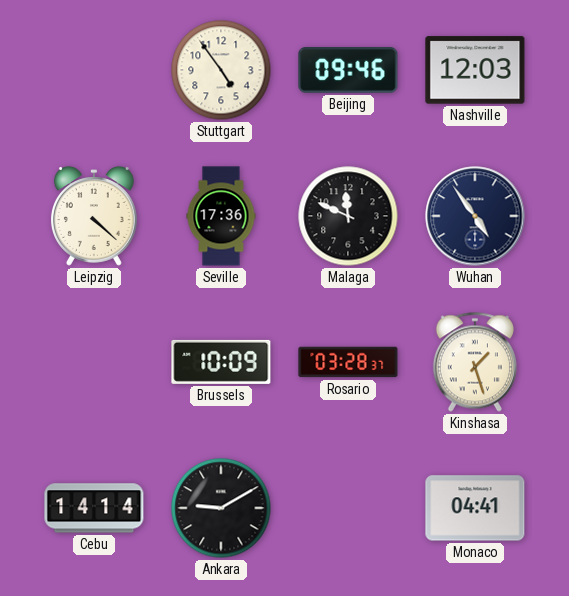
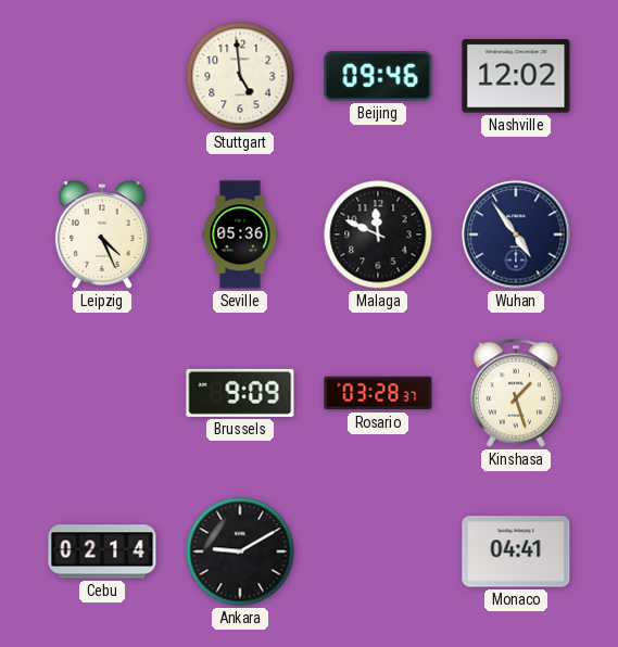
Stuttgart: 4:54 -> 4:59
Nashville: 12:03 -> 12:02
Leipzig: 4:22 -> 4:26
Seville: 17:36 -> 05:36
Brussels: 10:09 -> 9:09
Cebu: 14:14 -> 02:14
